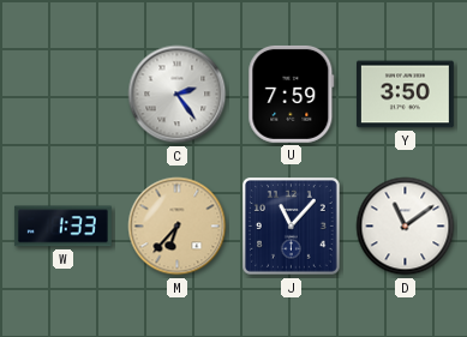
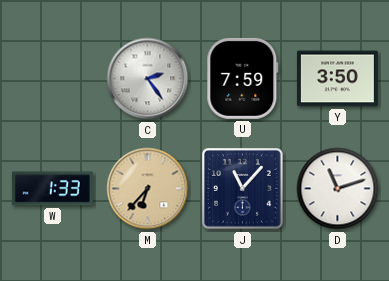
D: 11:09 -> 11:12
